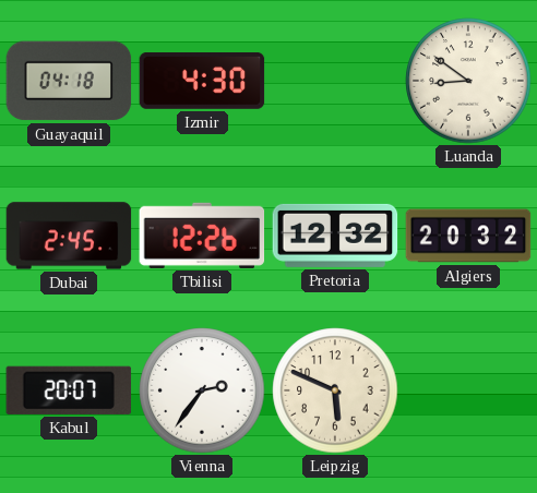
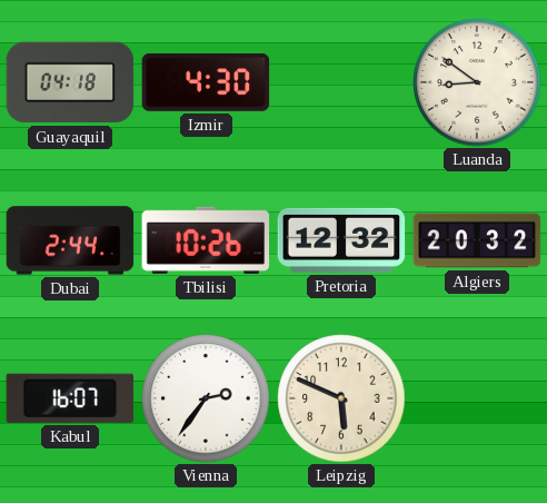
Dubai: 2:45 -> 2:44
Tbilisi: 12:26 -> 10:26
Kabul: 20:07 -> 16:07
